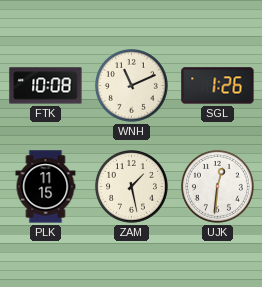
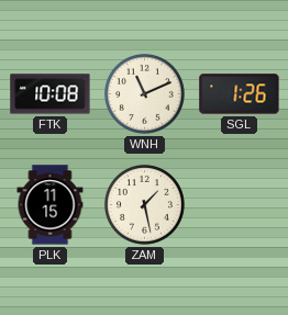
UJK: 12:31 -> none
